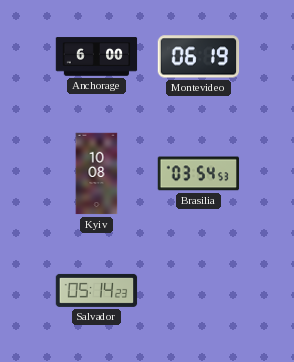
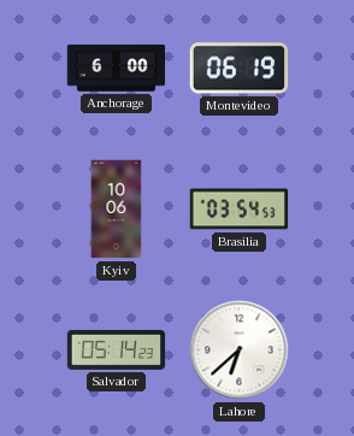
Kyiv: 10:08 -> 10:06
Lahore: none -> 6:38
